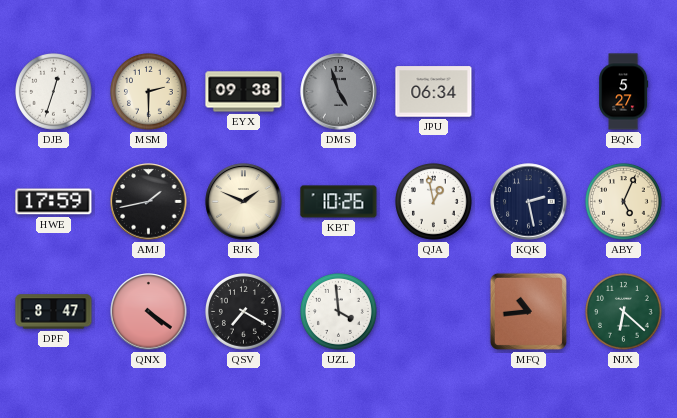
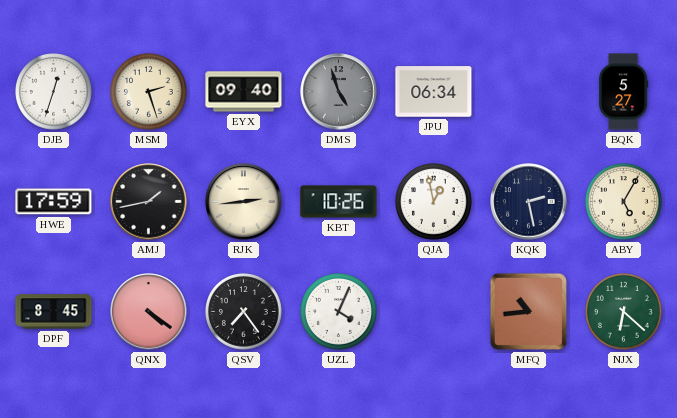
MSM: 2:30 -> 2:27
EYX: 09:38 -> 09:40
RJK: 1:49 -> 2:44
ABY: 5:04 -> 5:05
DPF: 8:47 -> 8:45
QSV: 7:20 -> 7:24
UZL: 3:59 -> 4:04
